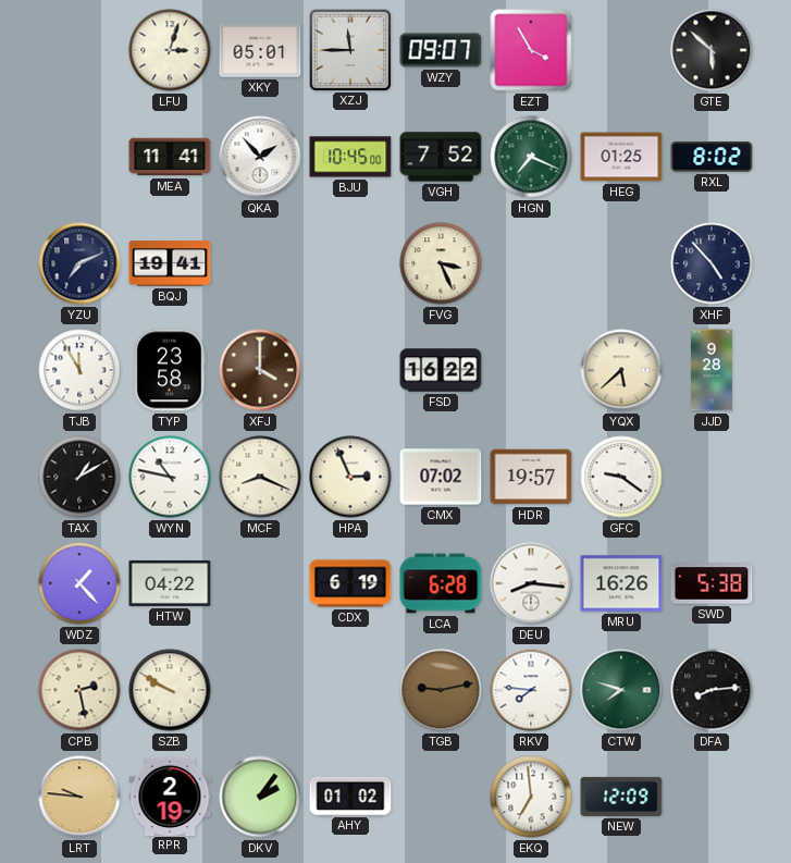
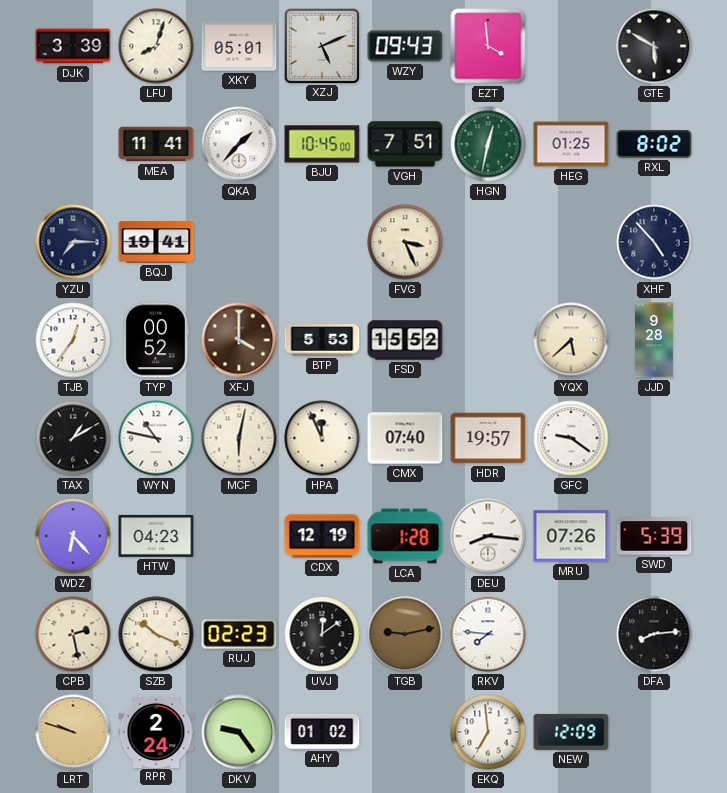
DJK: none -> 3:39
LFU: 3:03 -> 8:03
XZJ: 11:45 -> 5:11
WZY: 09:07 -> 09:43
EZT: 3:55 -> 3:59
GTE: 5:52 -> 5:50
QKA: 1:53 -> 1:37
VGH: 7:52 -> 7:51
HGN: 7:19 -> 12:32
YZU: 7:11 -> 7:15
TJB: 11:55 -> 12:36
TYP: 23:58 -> 00:52
BTP: none -> 5:53
FSD: 16:22 -> 15:52
MCF: 8:19 -> 6:02
HPA: 2:56 -> 11:56
CMX: 07:02 -> 07:40
WDZ: 1:23 -> 6:23
HTW: 04:22 -> 04:23
CDX: 6:19 -> 12:19
LCA: 6:28 -> 1:28
MRU: 16:26 -> 07:26
SWD: 5:38 -> 5:39
SZB: 9:50 -> 10:19
RUJ: none -> 02:23
UVJ: none -> 12:09
CTW: 7:48 -> none
LRT: 9:46 -> 9:48
RPR: 2:19 -> 2:24
DKV: 2:06 -> 9:24
